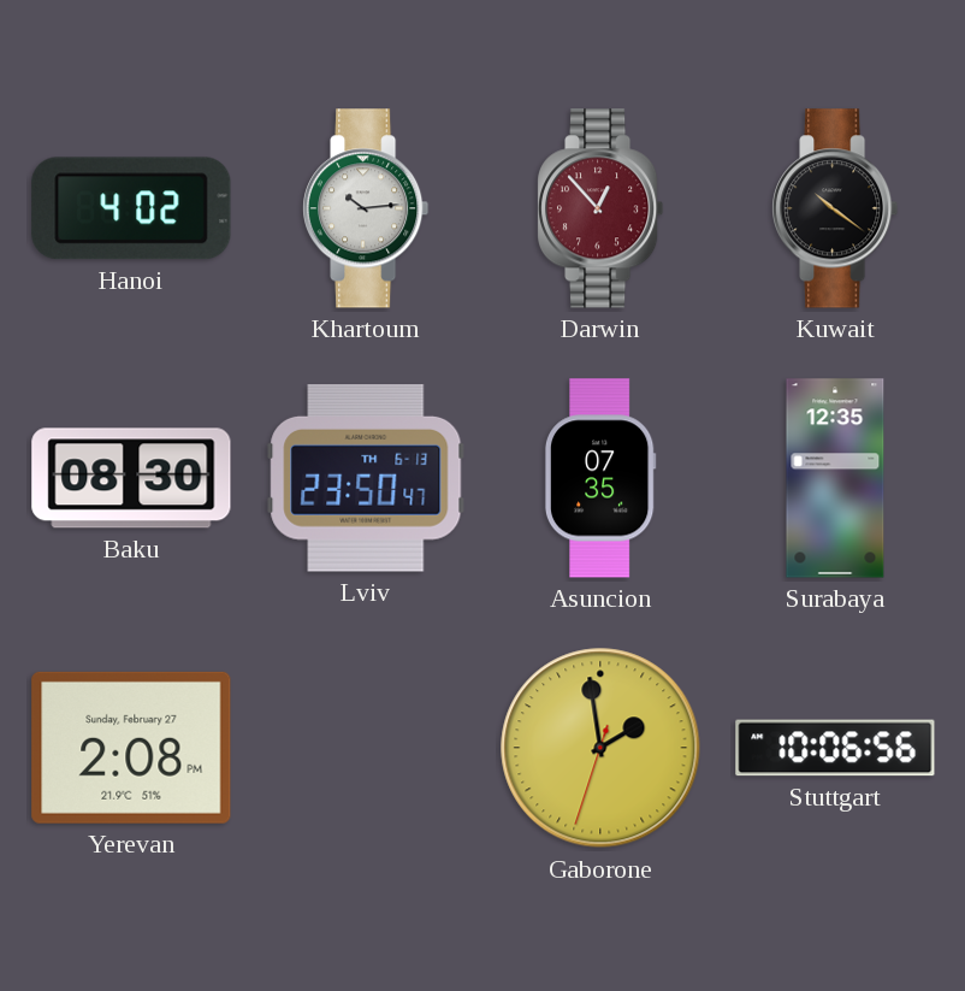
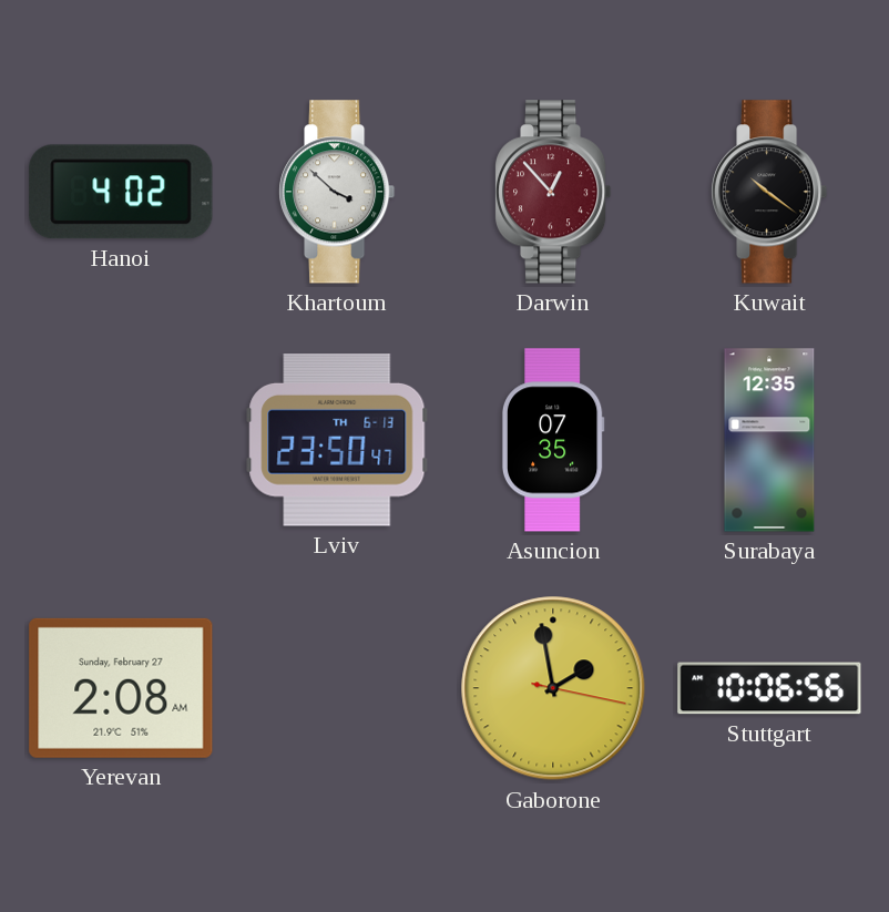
Khartoum: 10:14 -> 3:52
Baku: 08:30 -> none
Yerevan: 2:08 PM -> 2:08 AM
Gaborone: 1:58:33 -> 1:58:17
